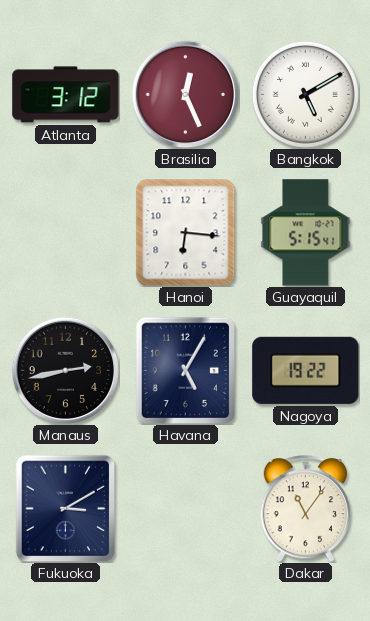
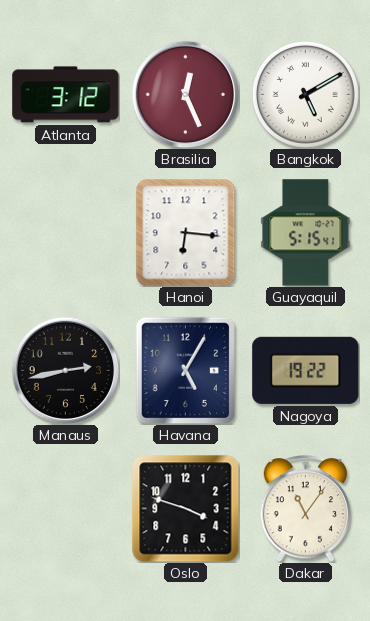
Fukuoka: 3:10 -> none
Oslo: none -> 3:48
